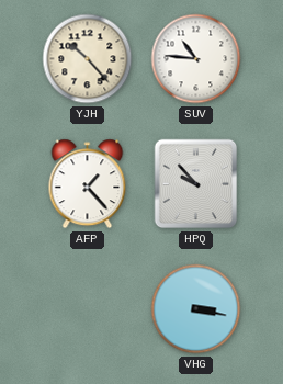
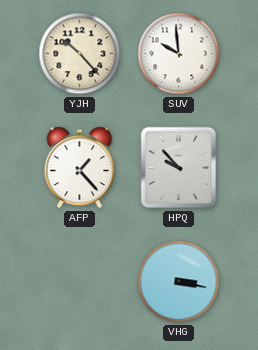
SUV: 10:46 -> 9:59
